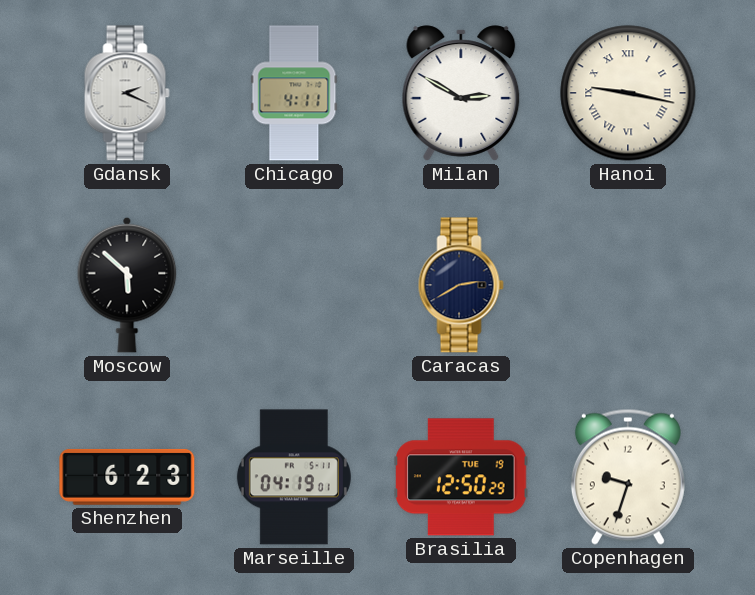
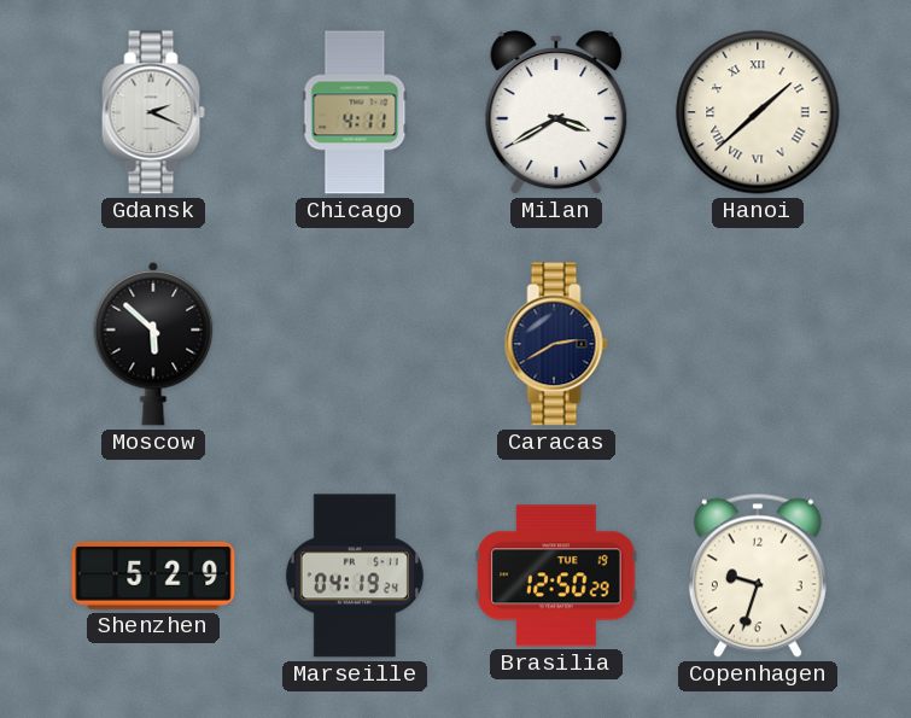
Milan: 2:50 -> 3:40
Hanoi: 9:17 -> 1:38
Shenzhen: 6:23 -> 5:29
Marseille: 04:19:01 -> 04:19:24
